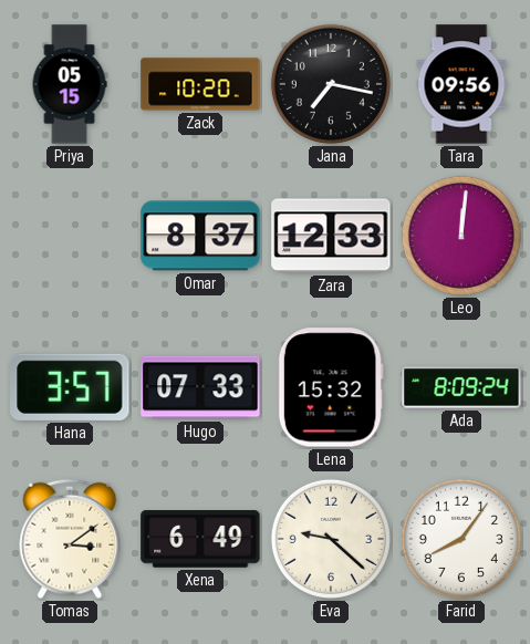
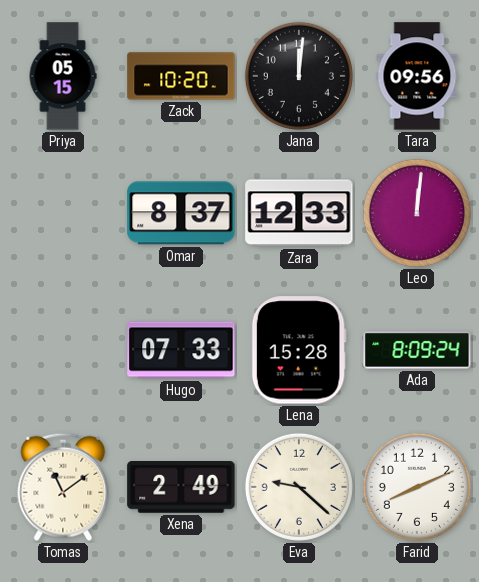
Jana: 7:17 -> 12:01
Hana: 3:57 -> none
Lena: 15:32 -> 15:28
Tomas: 3:09 -> 11:09
Xena: 6:49 -> 2:49
Farid: 8:06 -> 8:11
